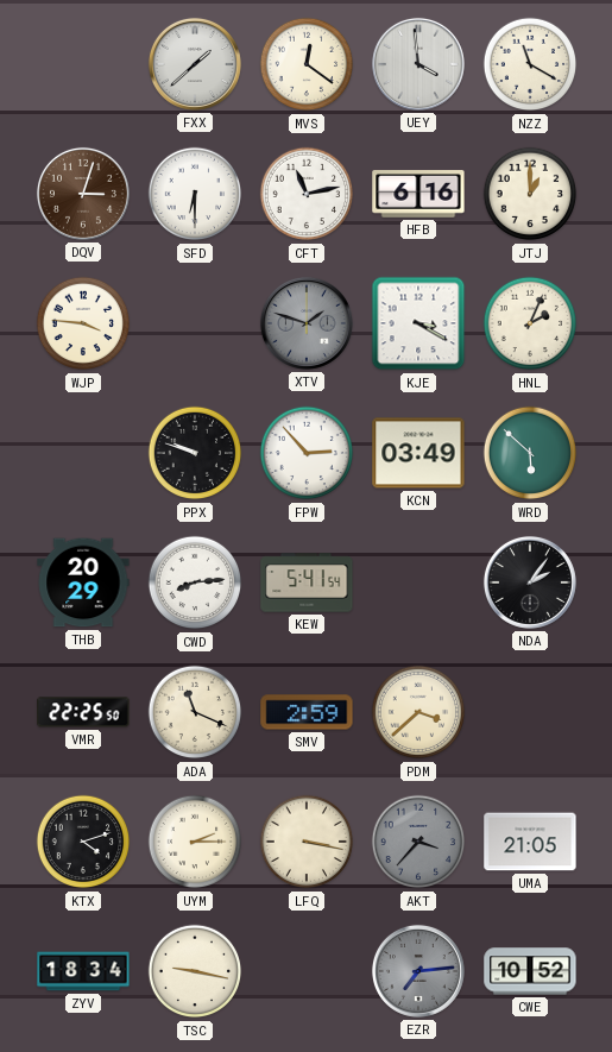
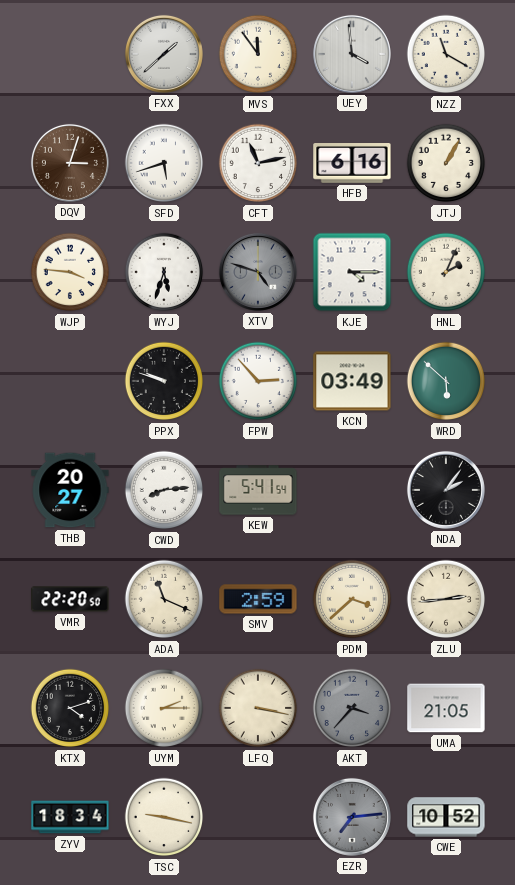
MVS: 12:21 -> 11:54
SFD: 6:30 -> 5:42
JTJ: 1:00 -> 1:05
WYJ: none -> 5:33
XTV: 1:48 -> 4:48
KJE: 3:20 -> 4:15
THB: 20:29 -> 20:27
VMR: 22:25 -> 22:20
ZLU: none -> 2:44
